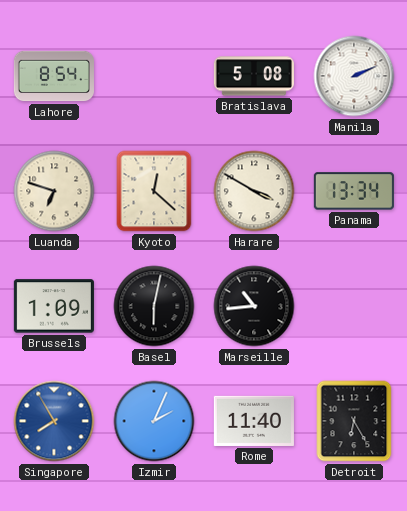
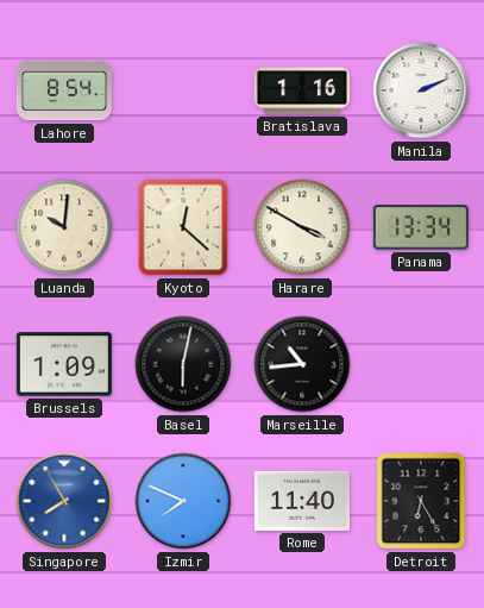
Bratislava: 5:08 -> 1:16
Luanda: 6:48 -> 10:01
Izmir: 2:04 -> 7:49
